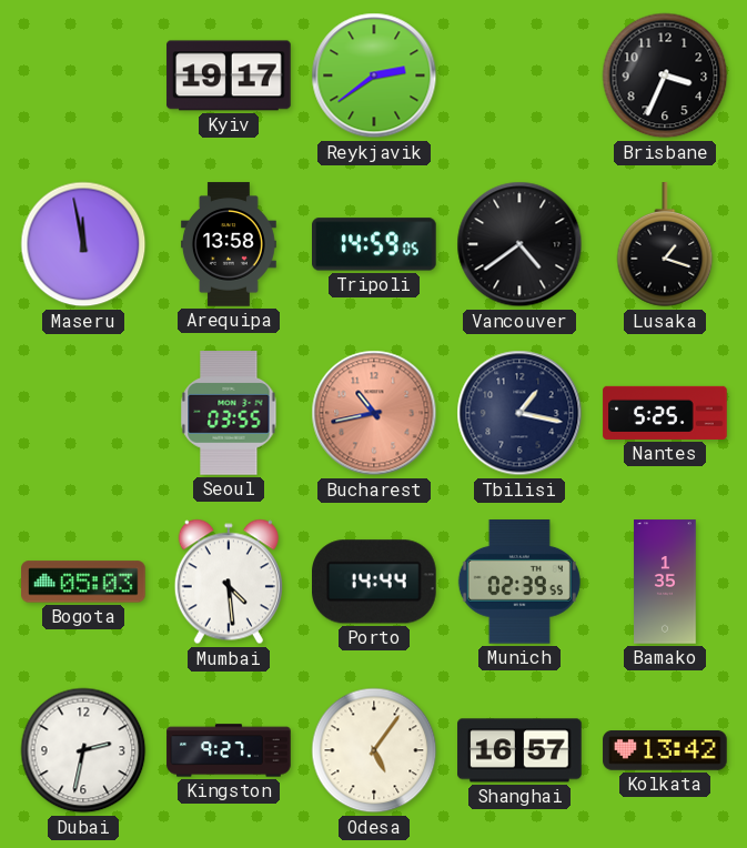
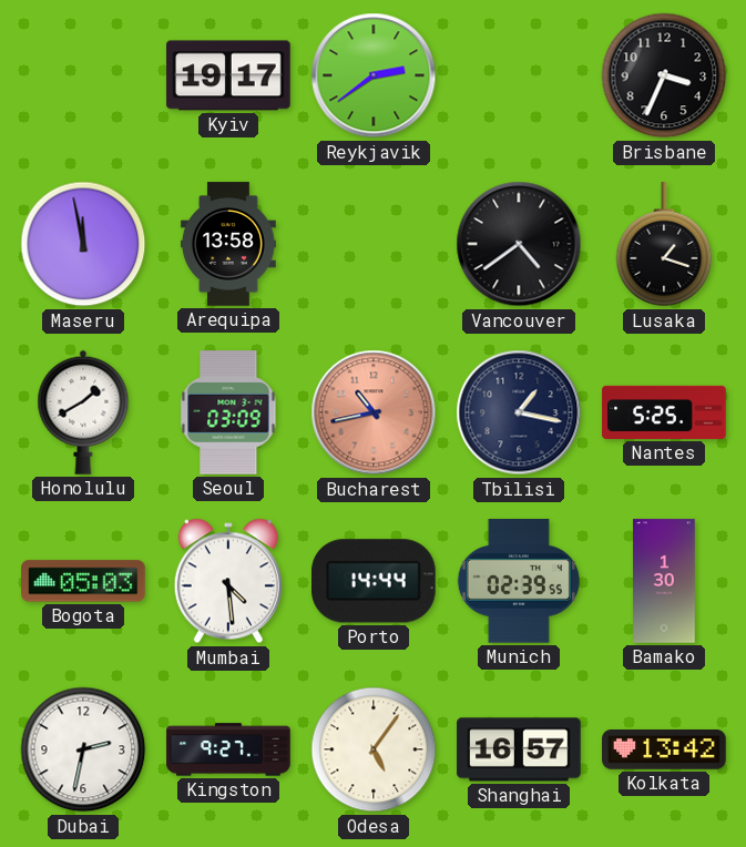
Tripoli: 14:59 -> none
Honolulu: none -> 1:40
Seoul: 03:55 -> 03:09
Bamako: 1:35 -> 1:30
